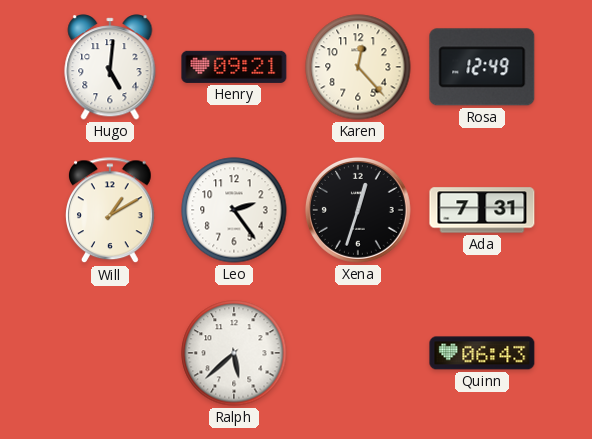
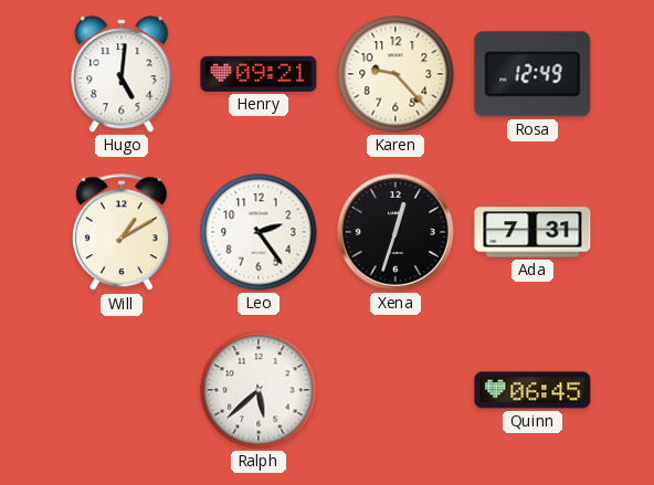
Karen: 12:23 -> 9:23
Quinn: 06:43 -> 06:45
